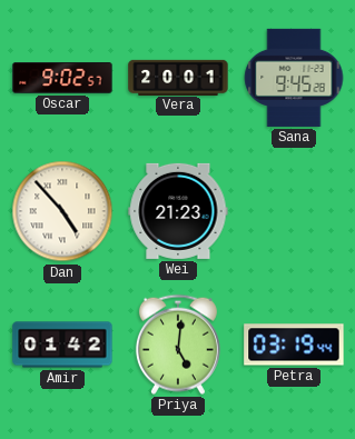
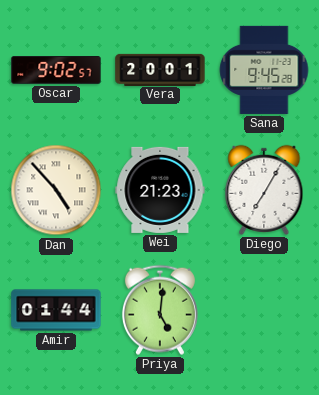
Diego: none -> 7:05
Amir: 01:42 -> 01:44
Petra: 03:19 -> none
